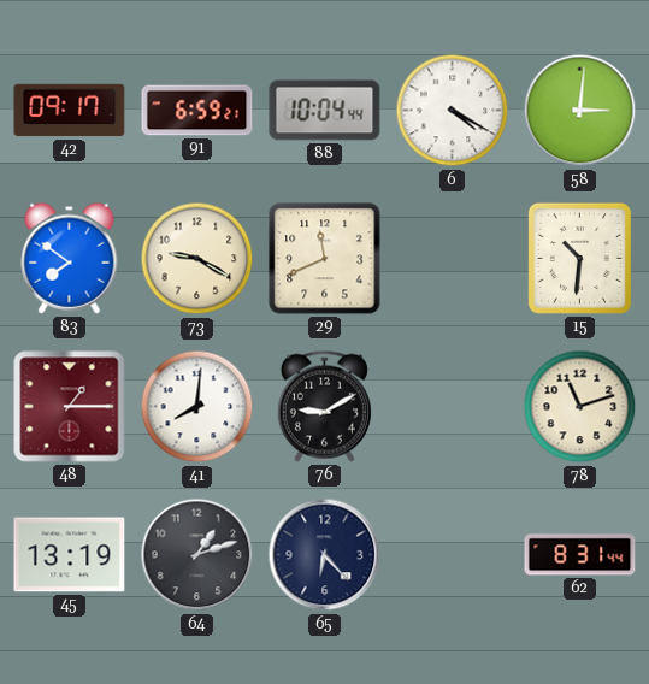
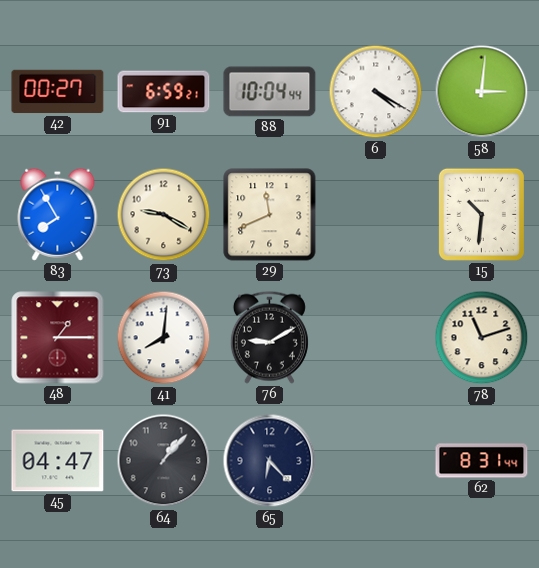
42: 09:17 -> 00:27
83: 7:51 -> 7:55
45: 13:19 -> 04:47
64: 1:12 -> 1:07
